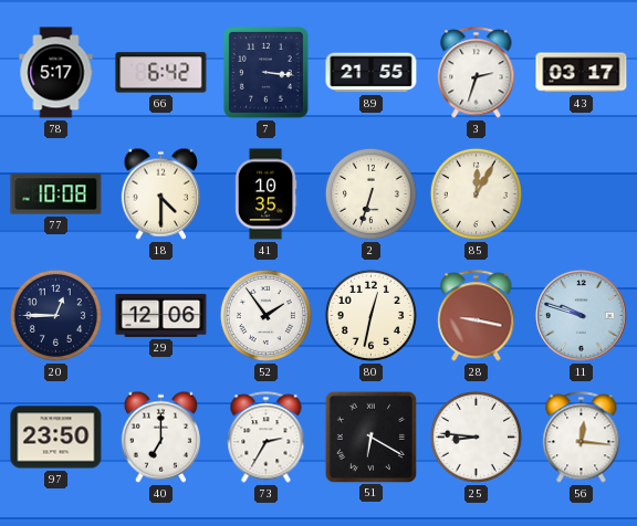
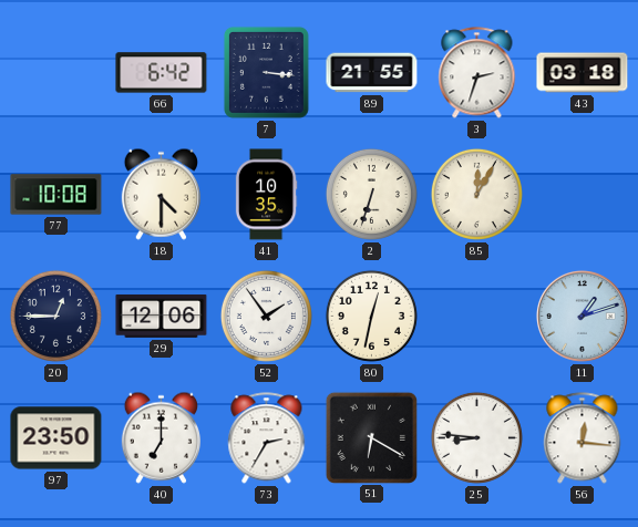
78: 5:17 -> none
43: 03:17 -> 03:18
28: 9:17 -> none
11: 9:48 -> 1:12
